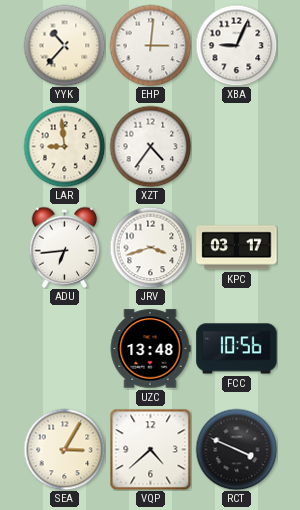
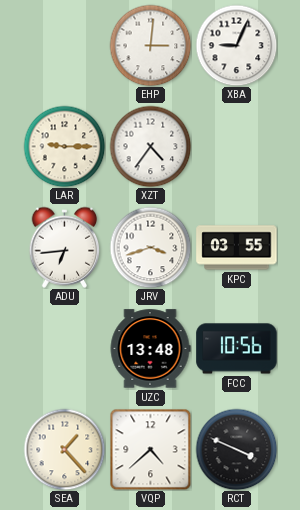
YYK: 10:37 -> none
LAR: 8:59 -> 9:15
KPC: 03:17 -> 03:55
SEA: 3:05 -> 1:23
